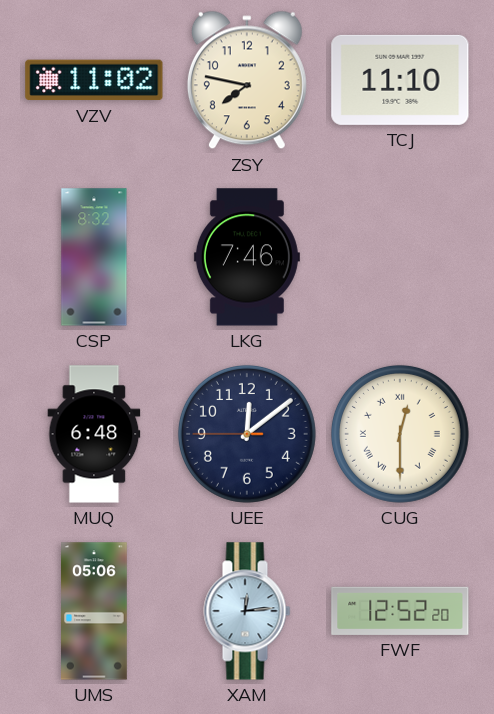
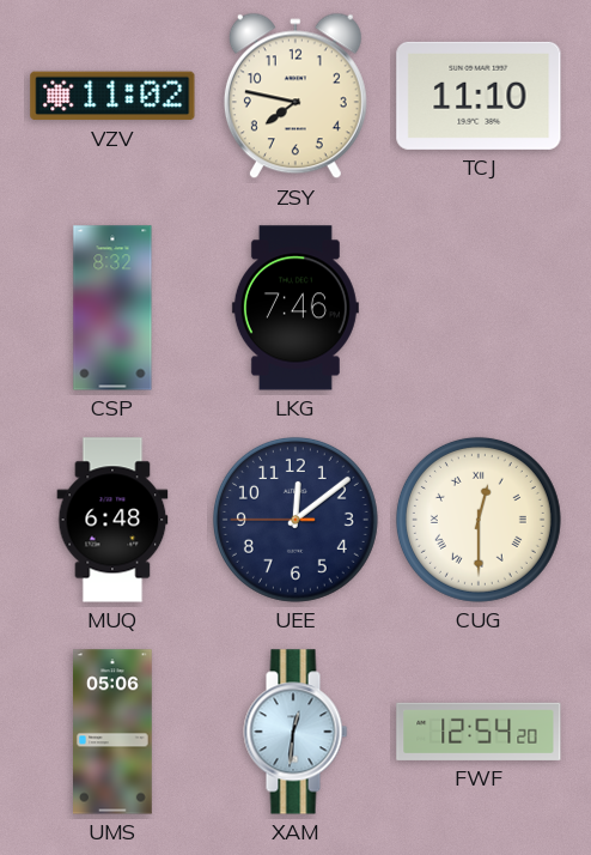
XAM: 12:14 -> 12:31
FWF: 12:52 -> 12:54
